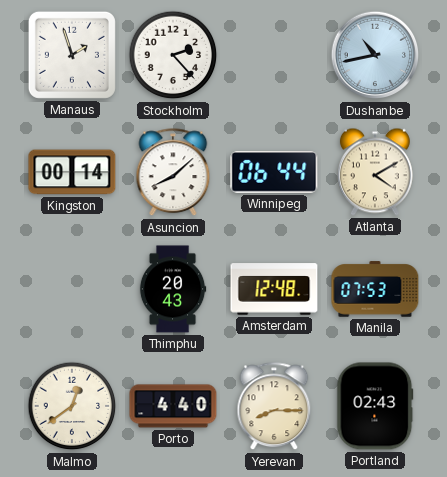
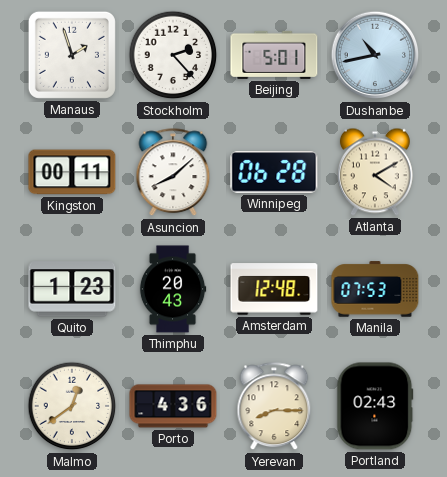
Beijing: none -> 5:01
Kingston: 00:14 -> 00:11
Winnipeg: 06:44 -> 06:28
Quito: none -> 1:23
Porto: 4:40 -> 4:36
